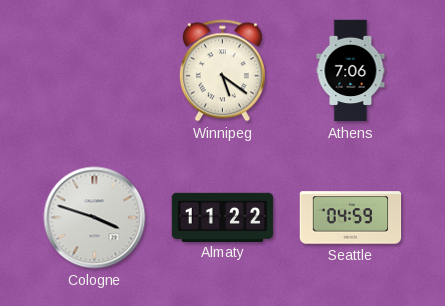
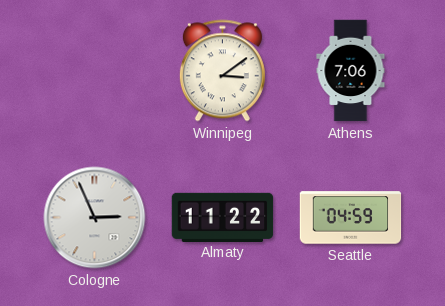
Winnipeg: 5:21 -> 3:09
Cologne: 3:48 -> 2:56
